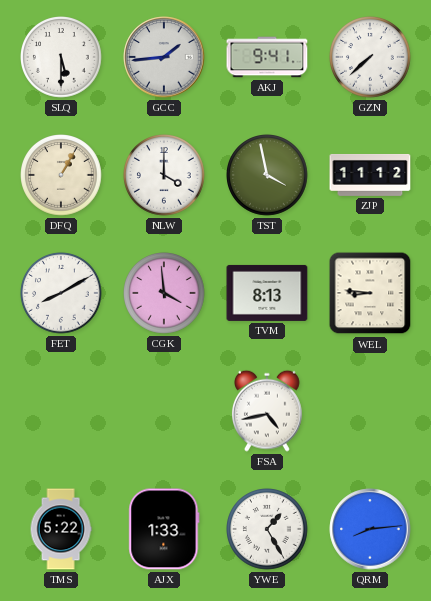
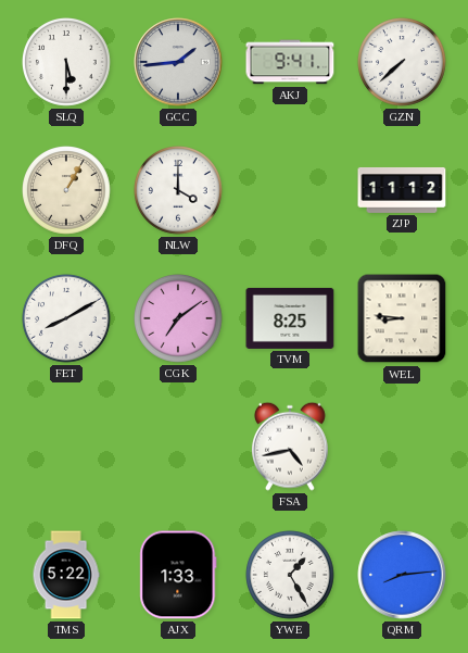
TST: 3:58 -> none
CGK: 3:59 -> 7:09
TVM: 8:13 -> 8:25
